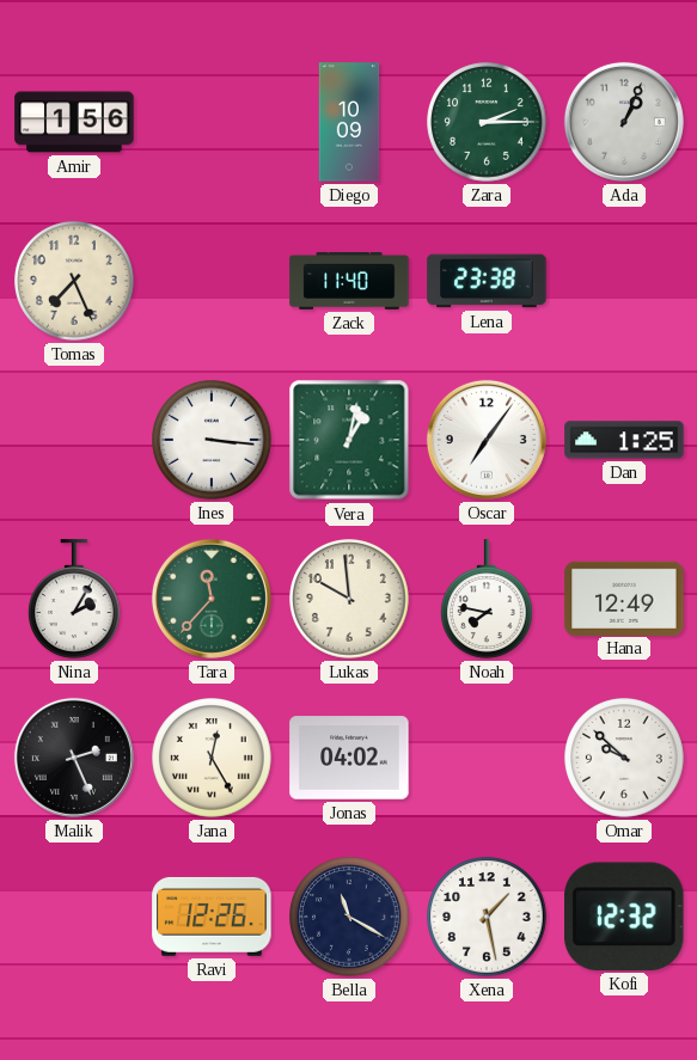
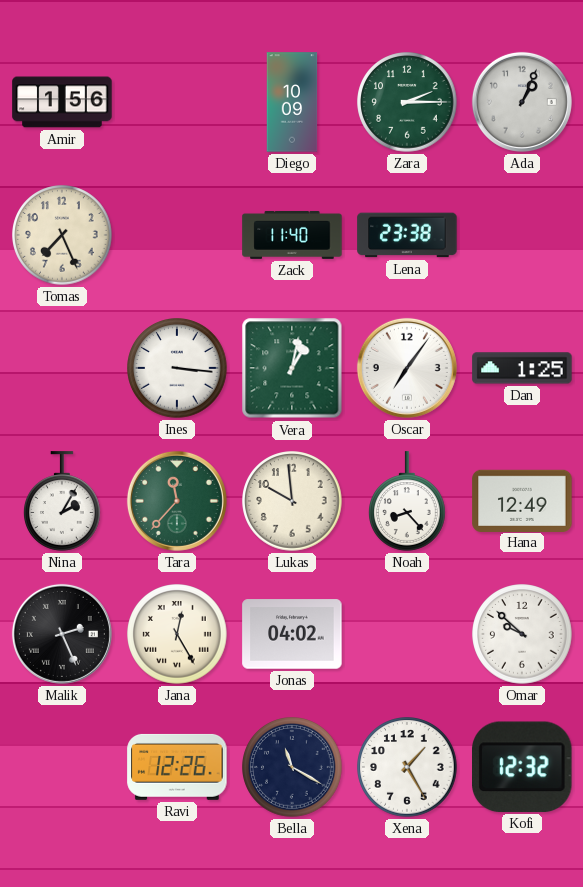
Noah: 7:47 -> 8:23
Xena: 1:28 -> 1:25
